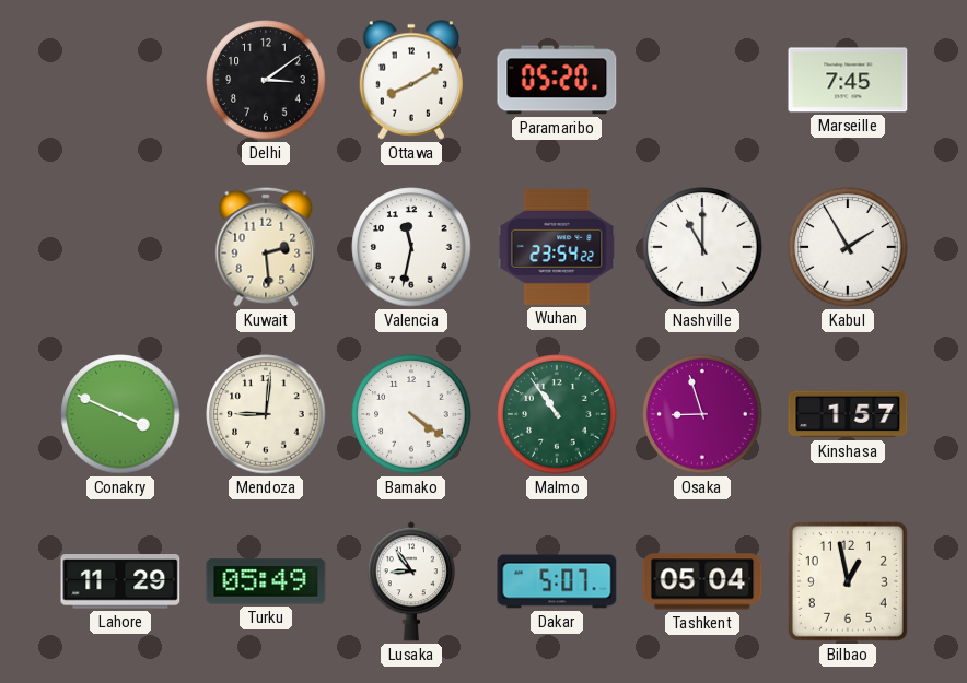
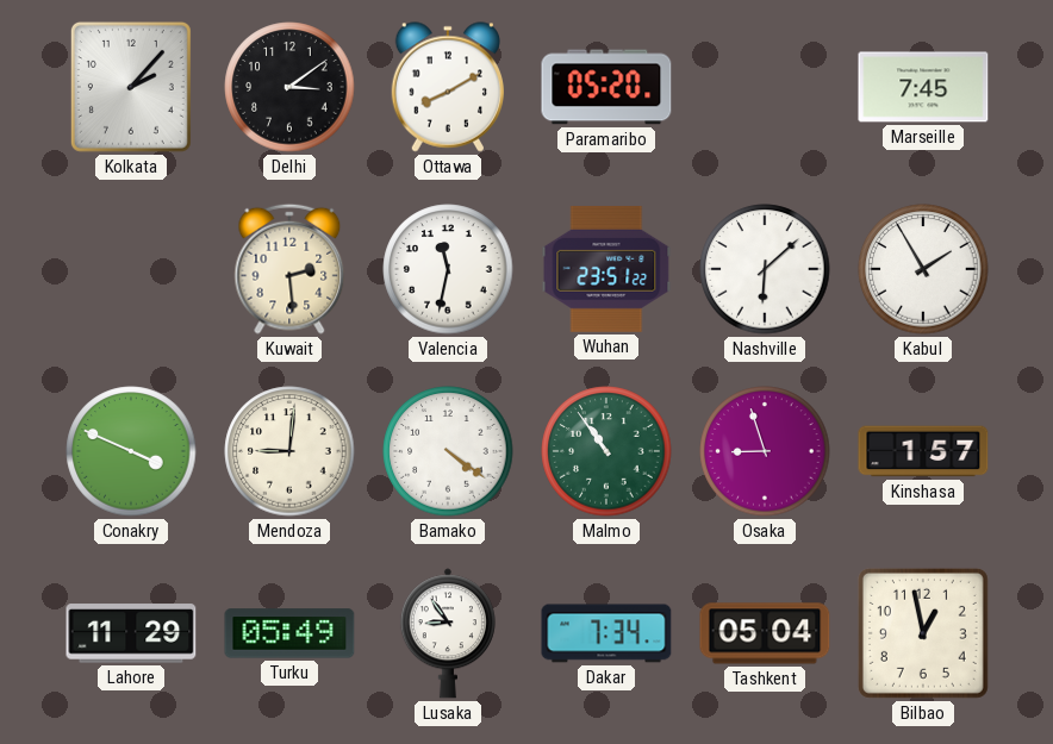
Kolkata: none -> 2:07
Wuhan: 23:54 -> 23:51
Nashville: 11:00 -> 6:08
Dakar: 5:07 -> 7:34
